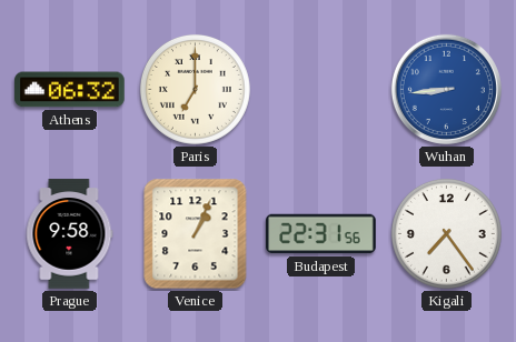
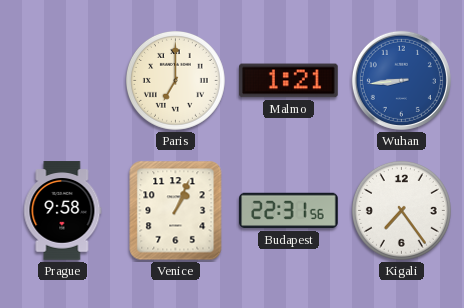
Athens: 06:32 -> none
Malmo: none -> 1:21
